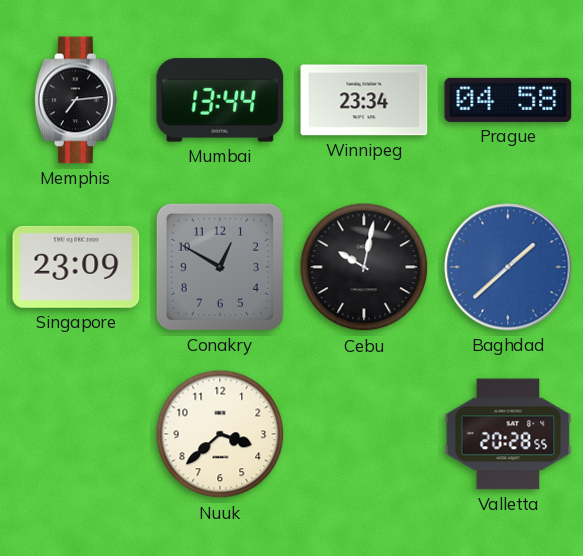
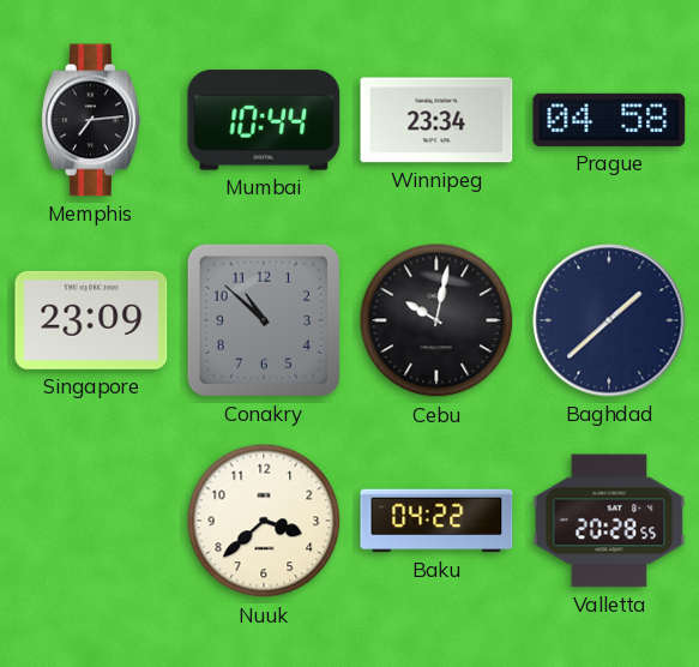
Mumbai: 13:44 -> 10:44
Conakry: 12:50 -> 10:52
Baghdad dial: blue -> navy
Baku: none -> 04:22
